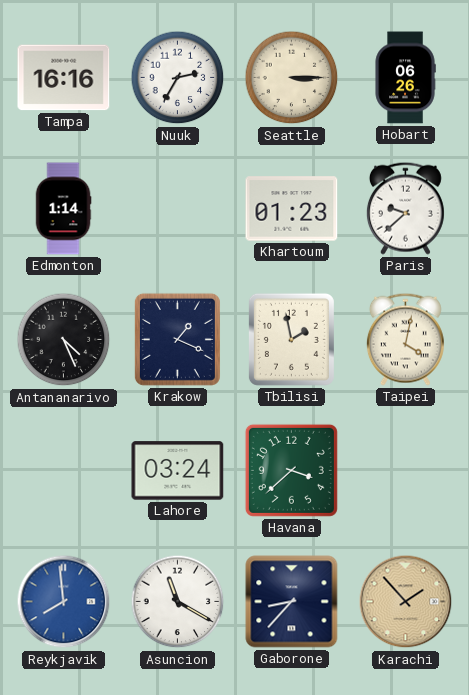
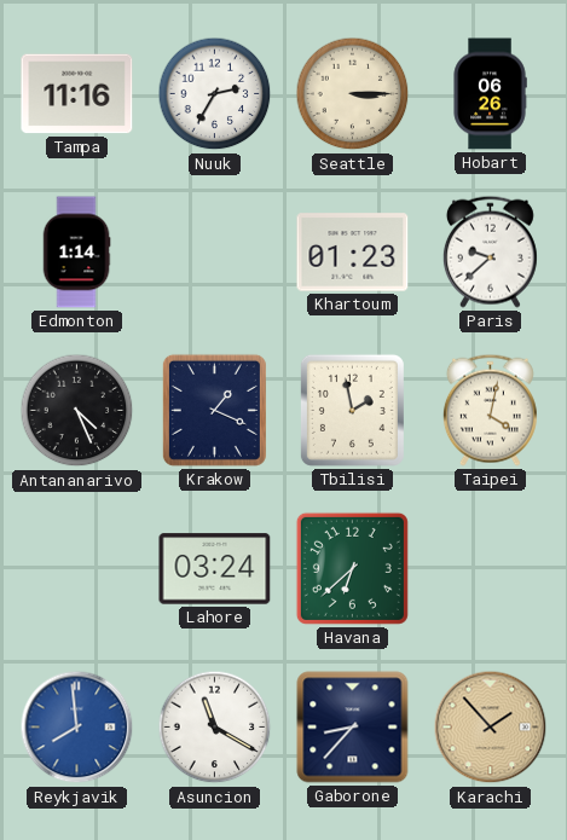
Tampa: 16:16 -> 11:16
Havana: 3:38 -> 6:38
